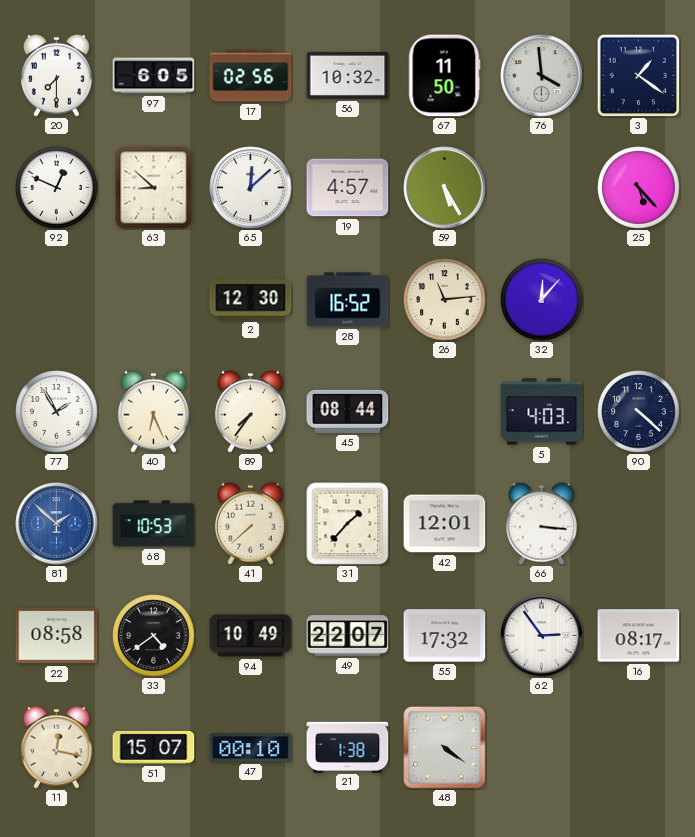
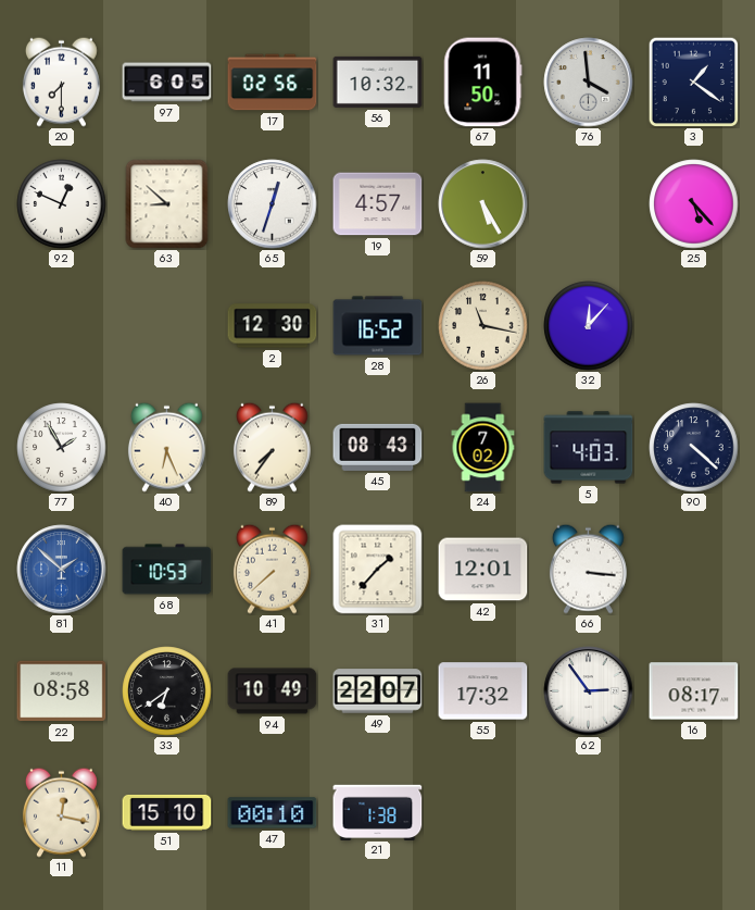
65: 12:08 -> 12:33
26: 11:14 -> 11:17
45: 08:44 -> 08:43
24: none -> 7:02
33: 4:39 -> 6:39
51: 15:07 -> 15:10
48: 4:21 -> none
